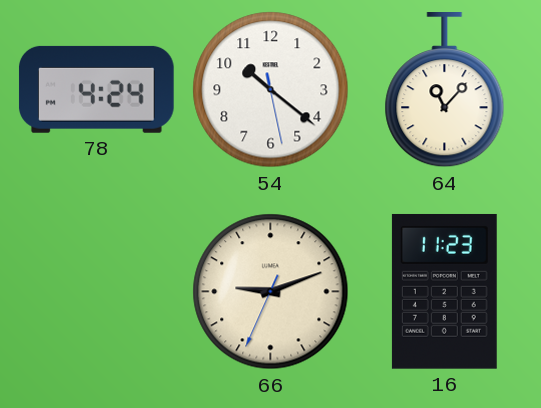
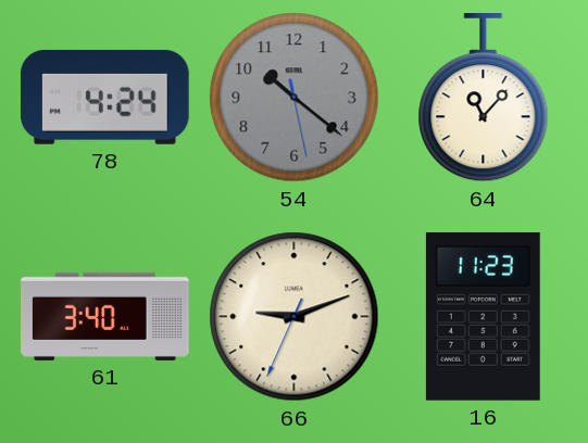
54 dial: white -> grey
61: none -> 3:40
